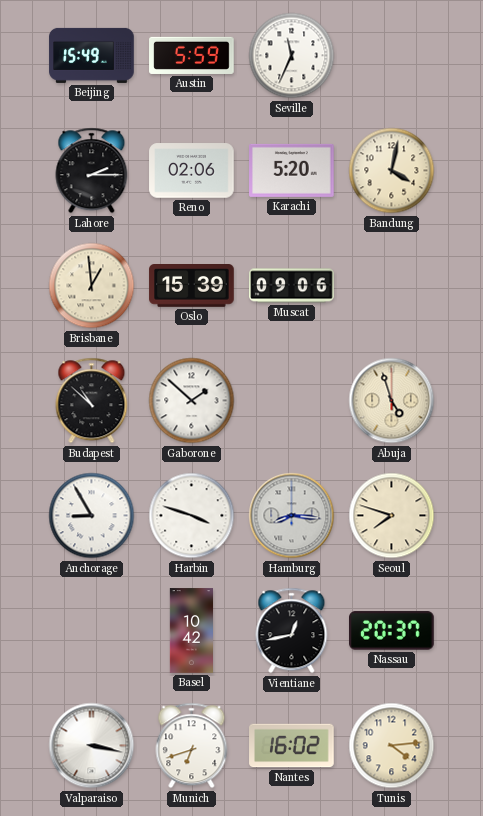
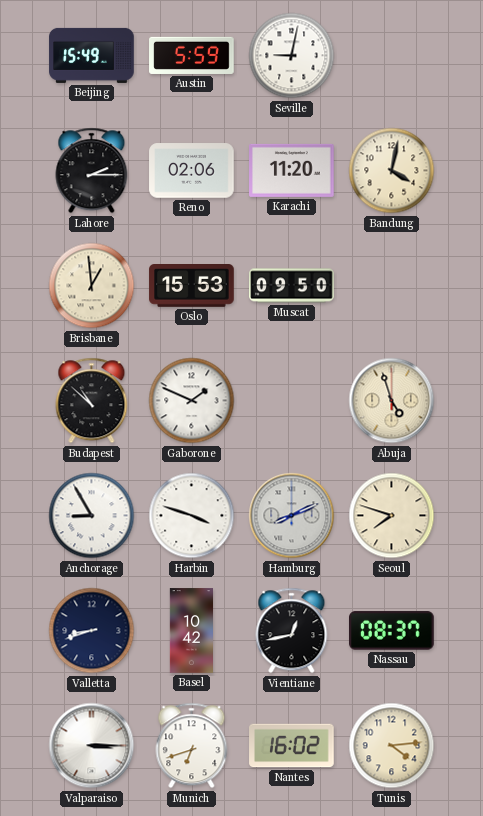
Seville: 11:34 -> 9:02
Karachi: 5:20 -> 11:20
Oslo: 15:39 -> 15:53
Muscat: 09:06 -> 09:50
Gaborone: 1:52 -> 1:49
Hamburg: 8:16 -> 8:11
Valletta: none -> 8:42
Nassau: 20:37 -> 08:37
Valparaiso: 3:17 -> 3:15
